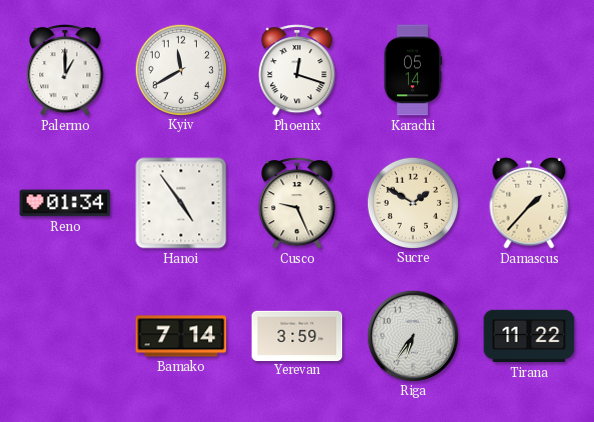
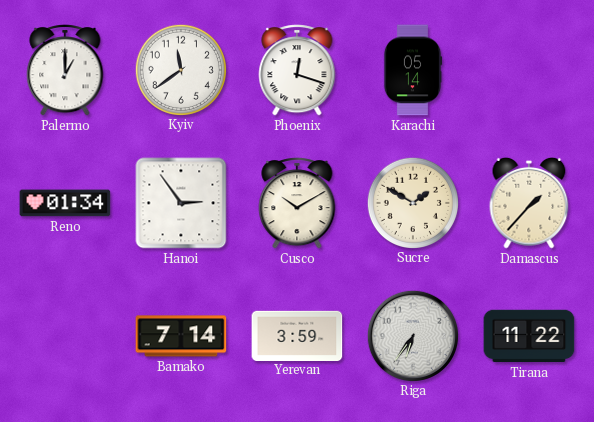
Kyiv: 11:40 -> 11:39
Hanoi: 4:54 -> 2:54
Cusco: 9:26 -> 10:10
